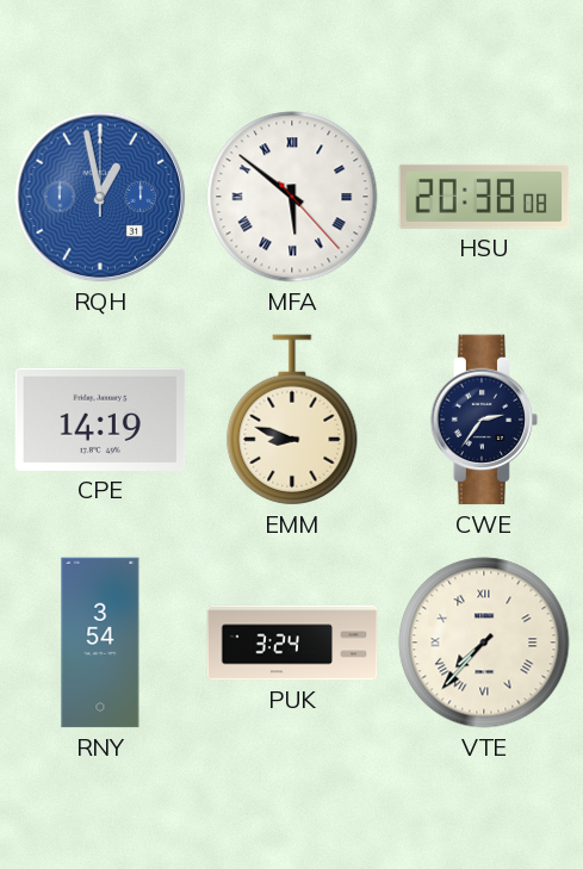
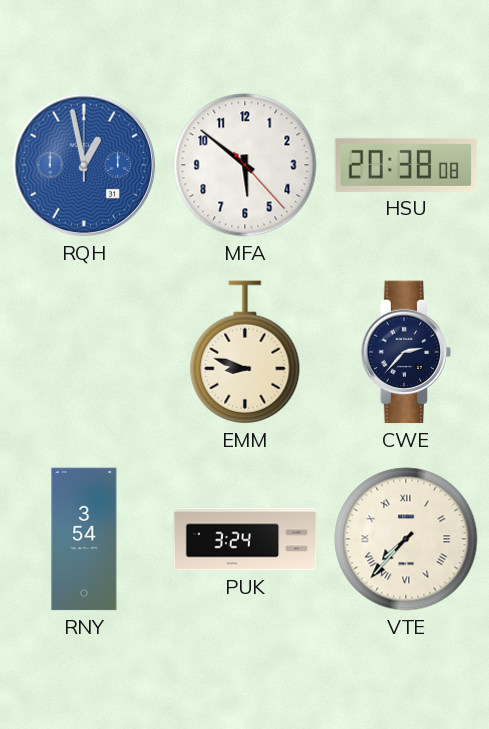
MFA numerals: Roman -> Arabic
CPE: 14:19 -> none
CWE: 2:36 -> 2:37
